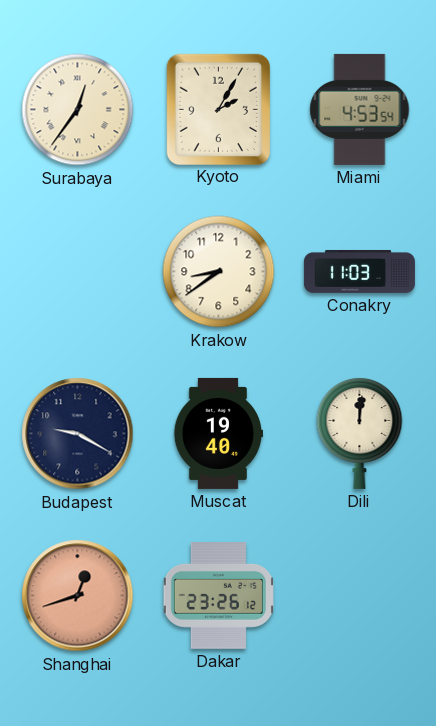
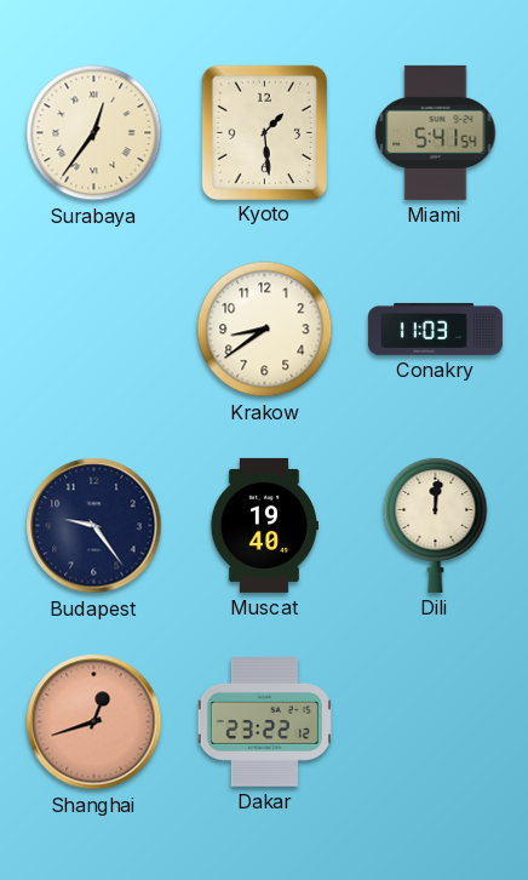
Kyoto: 2:05 -> 1:29
Miami: 4:53 -> 5:41
Budapest: 9:20 -> 9:24
Dakar: 23:26 -> 23:22
